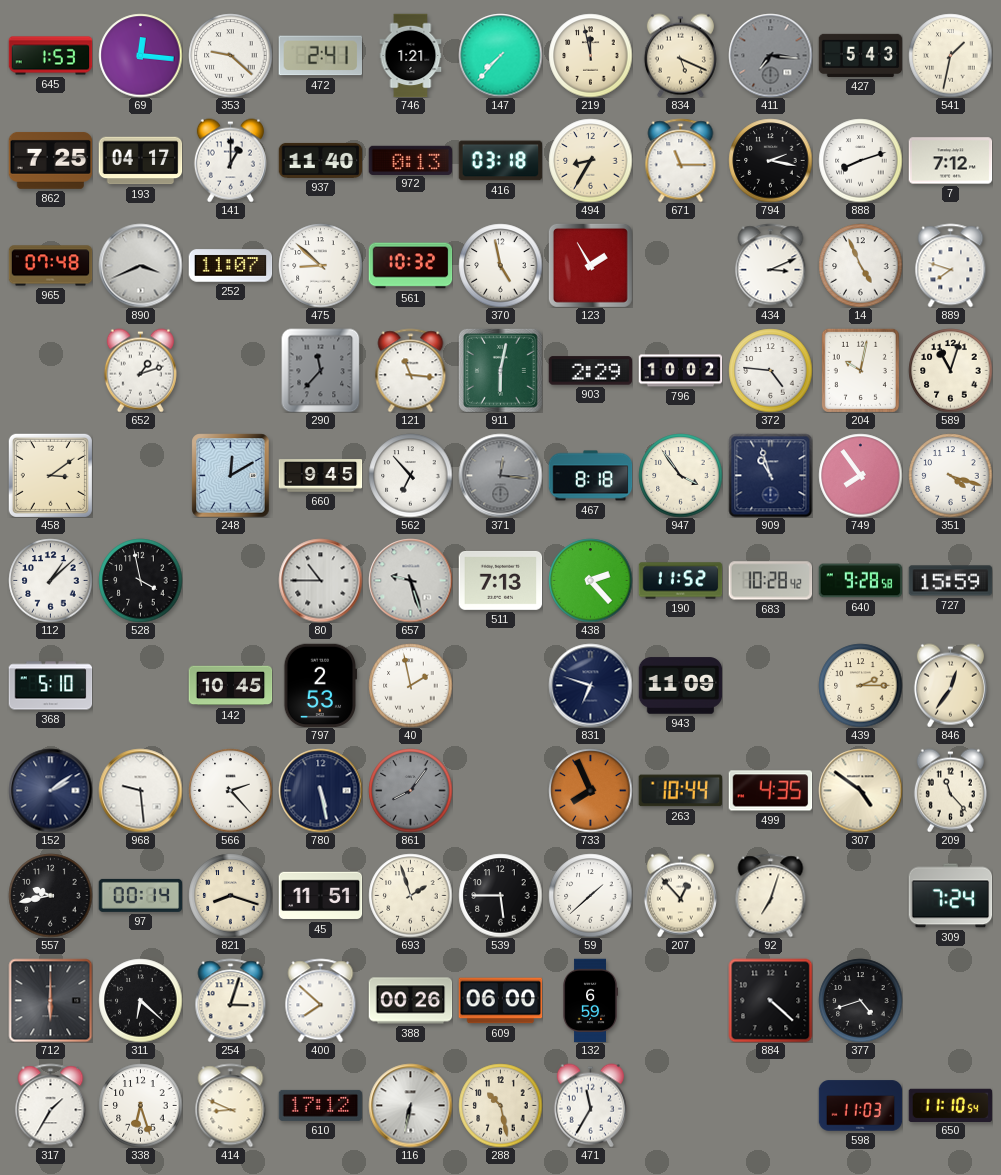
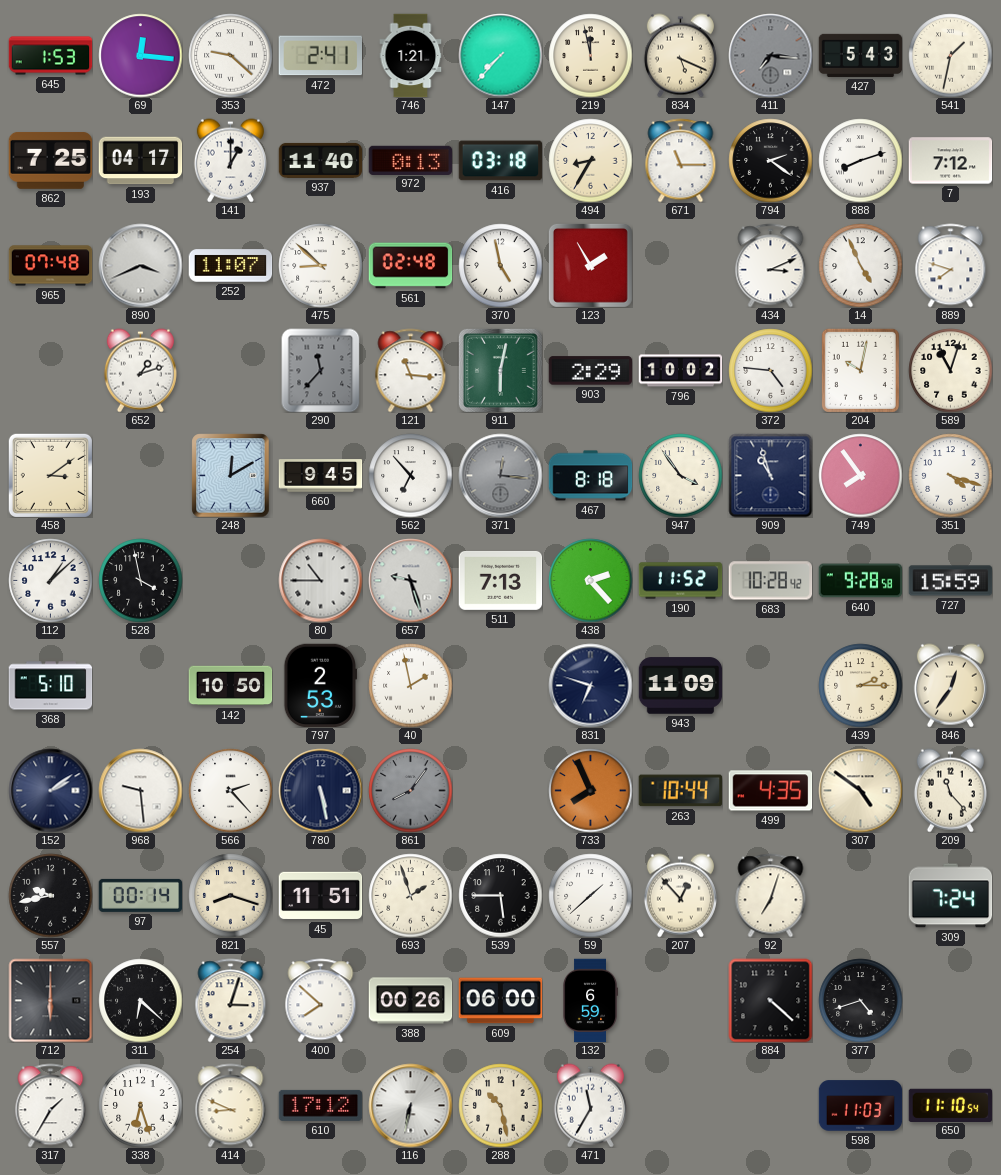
794: 2:17 -> 2:21
561: 10:32 -> 02:48
142: 10:45 -> 10:50
